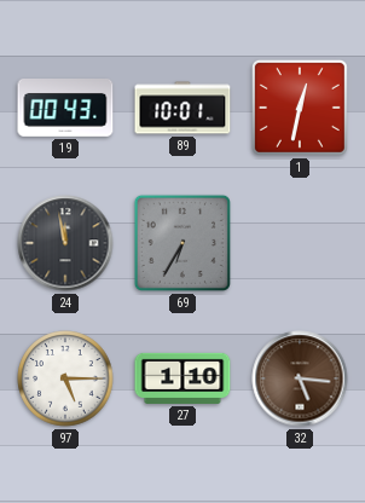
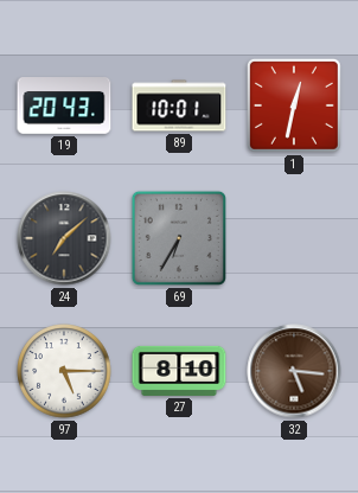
19: 00:43 -> 20:43
24: 11:58 -> 7:08
27: 1:10 -> 8:10
